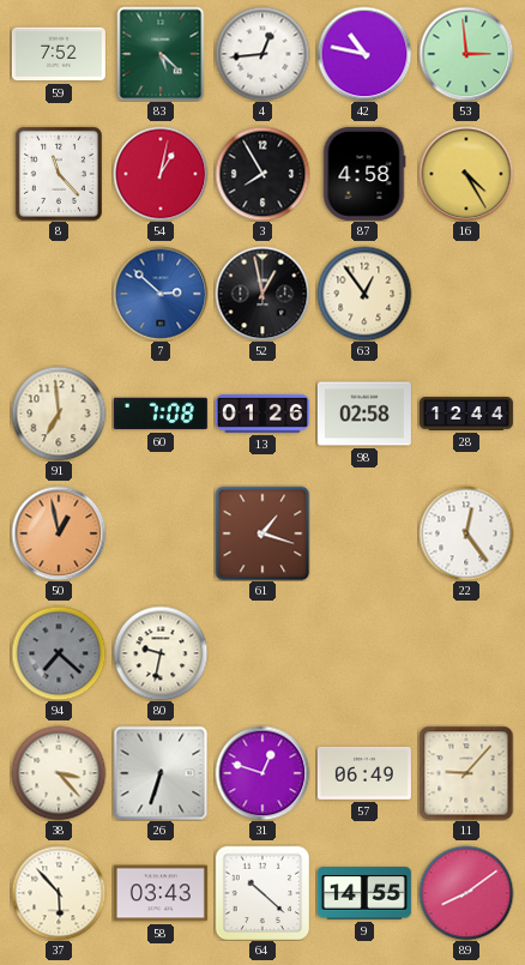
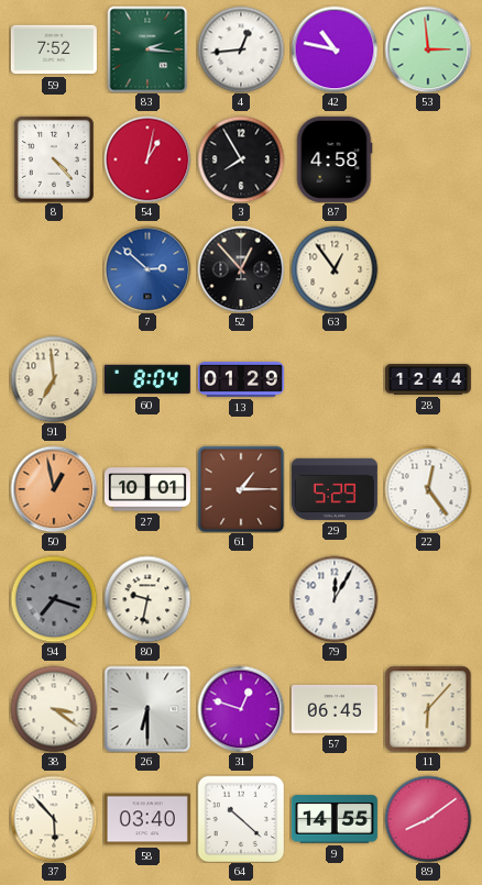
83: 5:22 -> 2:16
8: 11:23 -> 4:23
16: 4:25 -> none
52: 12:58 -> 12:53
60: 7:08 -> 8:04
13: 01:26 -> 01:29
98: 02:58 -> none
27: none -> 10:01
61: 1:18 -> 1:15
29: none -> 5:29
94: 7:22 -> 7:18
79: none -> 12:05
38: 3:23 -> 3:21
26: 6:33 -> 6:30
57: 06:49 -> 06:45
11: 9:07 -> 6:07
58: 03:43 -> 03:40
